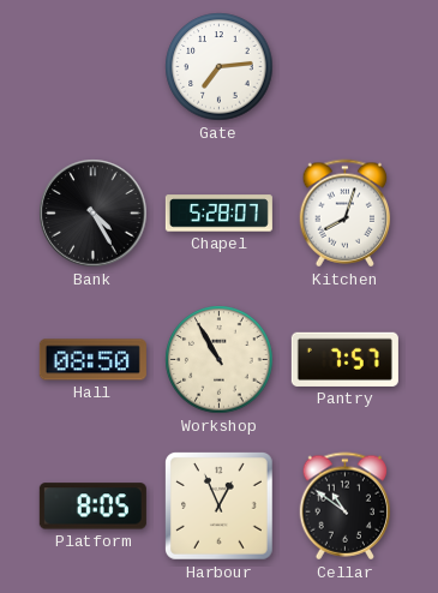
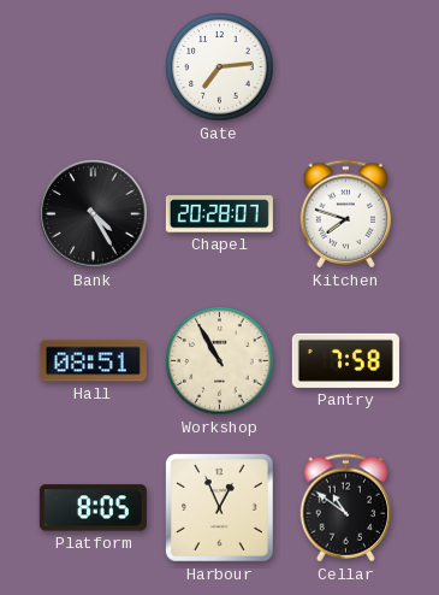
Chapel: 5:28 -> 20:28
Kitchen: 8:03 -> 7:48
Hall: 08:50 -> 08:51
Pantry: 7:57 -> 7:58
